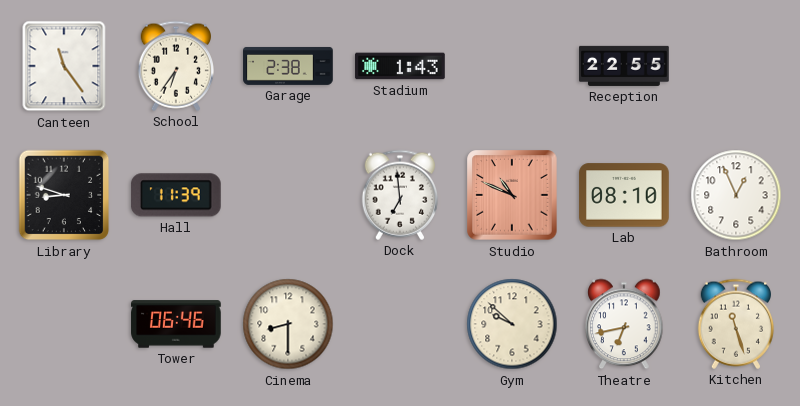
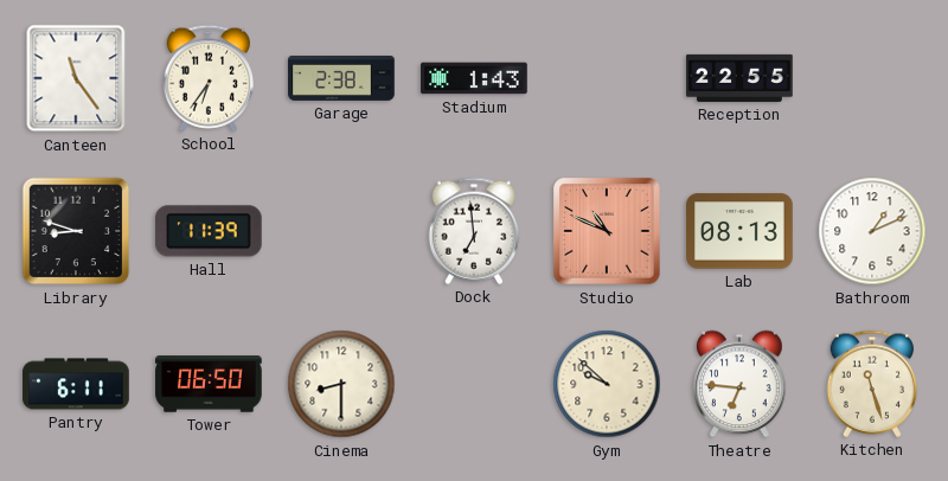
Lab: 08:10 -> 08:13
Bathroom: 12:56 -> 1:11
Pantry: none -> 6:11
Tower: 06:46 -> 06:50
Theatre: 6:43 -> 6:46
